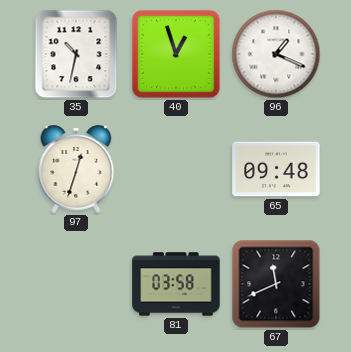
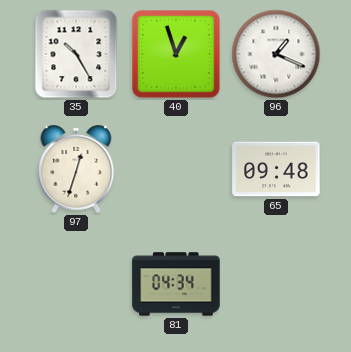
35: 10:32 -> 10:25
81: 03:58 -> 04:34
67: 11:41 -> none
